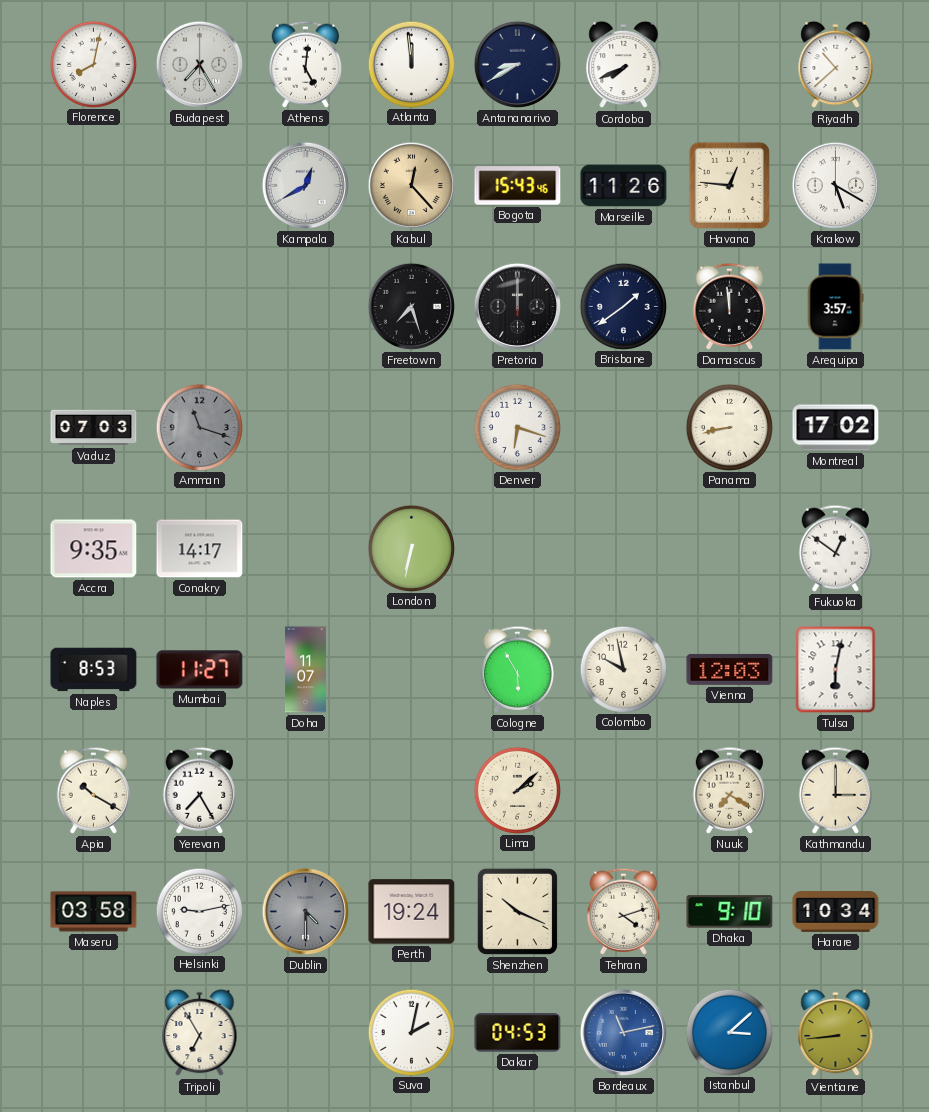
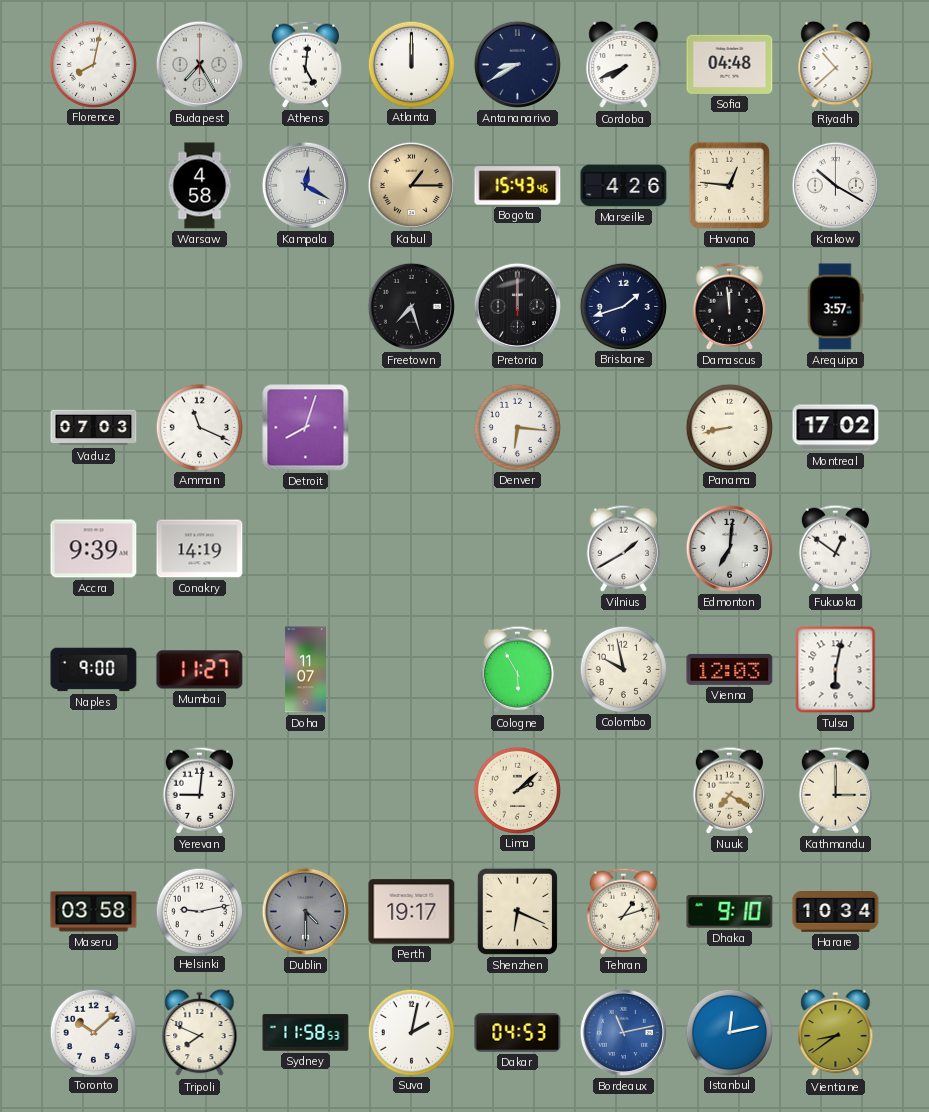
Atlanta: 11:59 -> 12:00
Sofia: none -> 04:48
Warsaw: none -> 4:58
Kampala: 12:40 -> 12:20
Kabul: 12:23 -> 1:15
Marseille: 11:26 -> 4:26
Krakow: 5:20 -> 10:20
Brisbane: 1:39 -> 1:42
Amman: 11:18 -> 11:19
Amman dial: grey -> white
Detroit: none -> 8:03
Denver: 6:18 -> 6:16
Accra: 9:35 -> 9:39
Conakry: 14:17 -> 14:19
London: 6:32 -> none
Vilnius: none -> 1:40
Edmonton: none -> 7:01
Naples: 8:53 -> 9:00
Apia: 10:20 -> none
Yerevan: 7:25 -> 9:01
Perth: 19:24 -> 19:17
Shenzhen: 10:19 -> 6:19
Tehran: 4:12 -> 1:12
Toronto: none -> 10:08
Tripoli: 6:55 -> 7:49
Sydney: none -> 11:58
Istanbul: 3:08 -> 12:13
Vientiane: 8:44 -> 8:39
